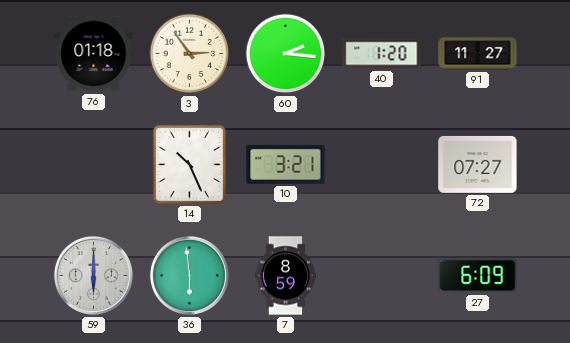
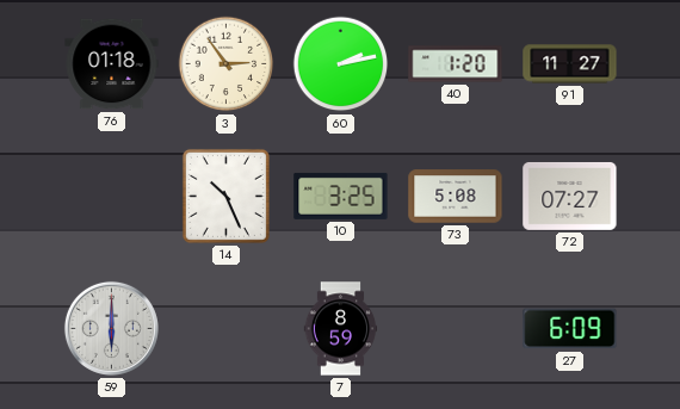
60: 2:16 -> 2:13
10: 3:21 -> 3:25
73: none -> 5:08
36: 5:59 -> none
